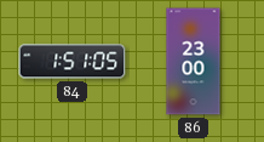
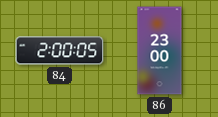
84: 1:51 -> 2:00
